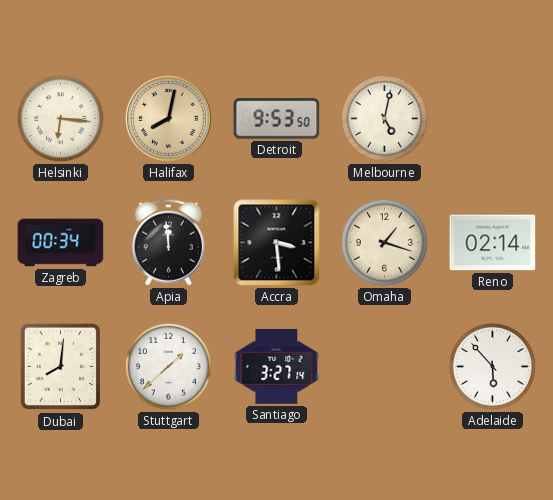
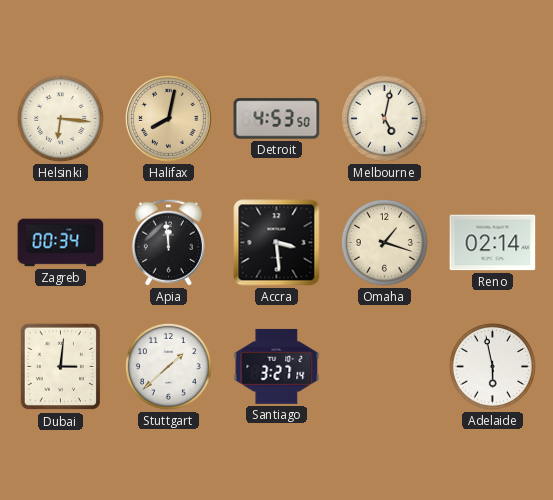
Detroit: 9:53 -> 4:53
Dubai: 8:01 -> 3:01
Adelaide: 5:53 -> 5:58
